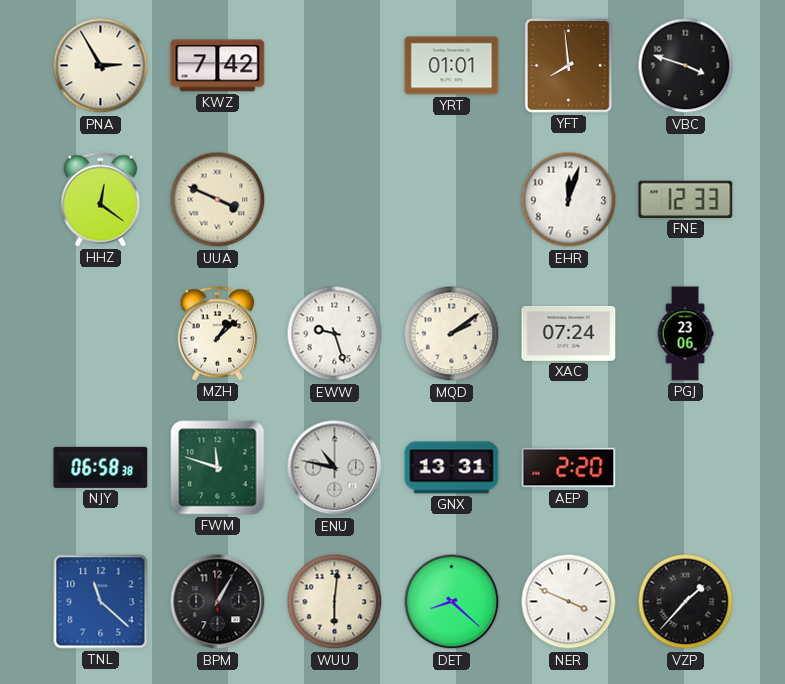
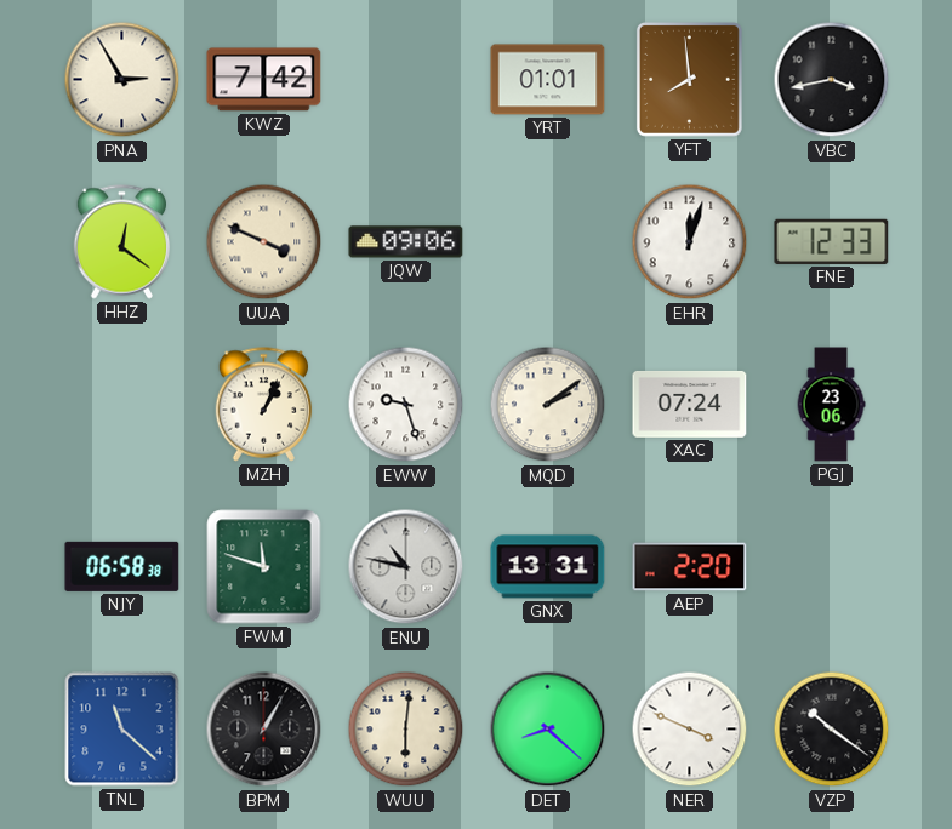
VBC: 3:48 -> 3:43
JQW: none -> 09:06
MZH: 1:08 -> 1:04
VZP: 1:37 -> 10:21
